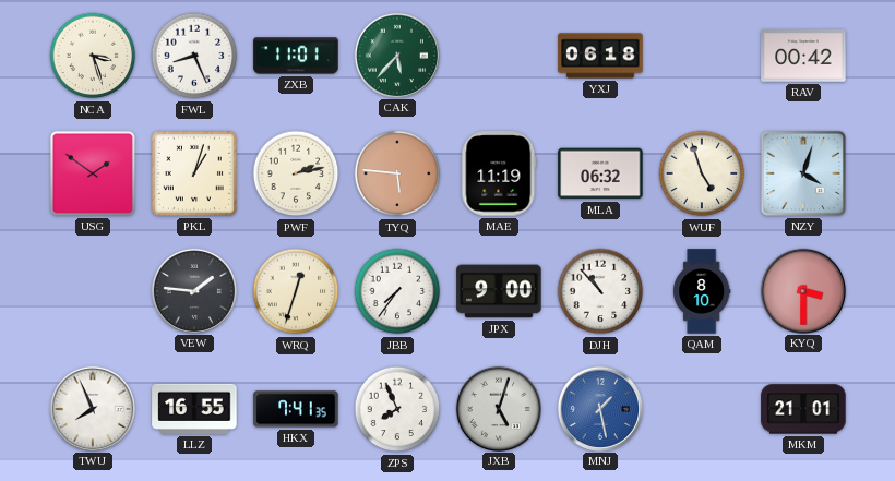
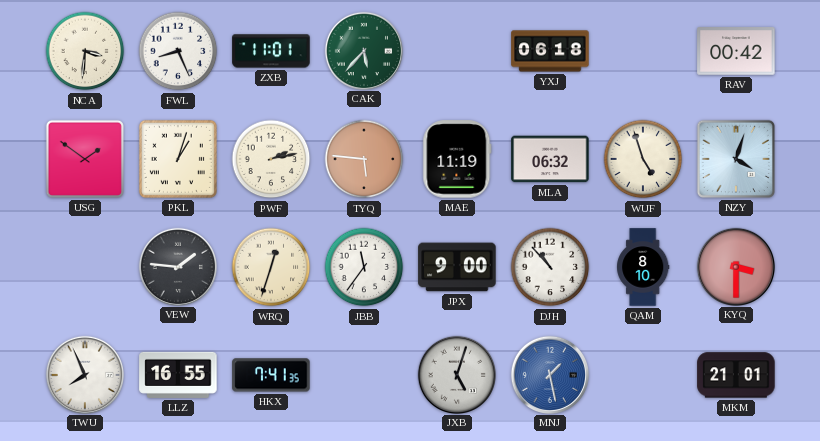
NCA: 3:27 -> 3:31
JBB: 7:36 -> 11:36
ZPS: 7:56 -> none
